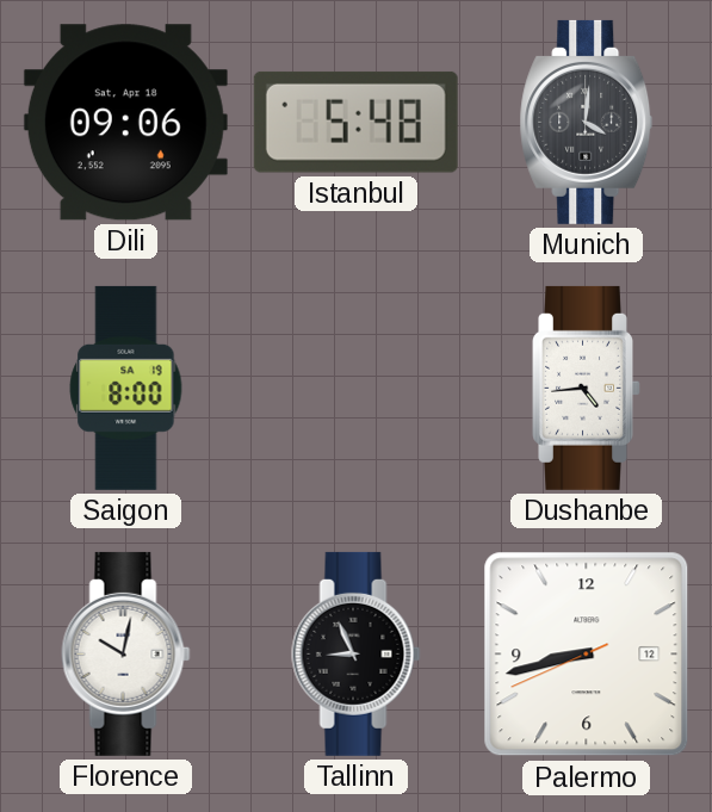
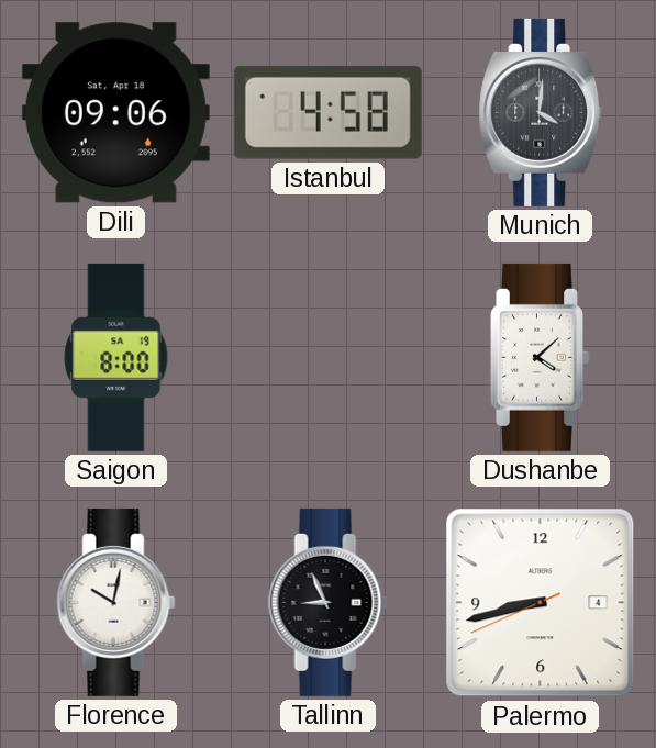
Istanbul: 5:48 -> 4:58
Dushanbe: 4:44 -> 4:08
Palermo date: 12 -> 4
